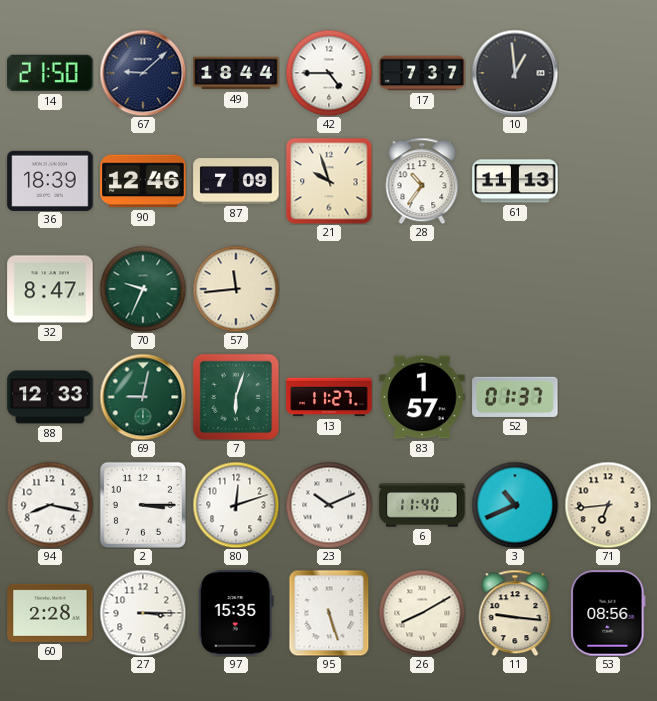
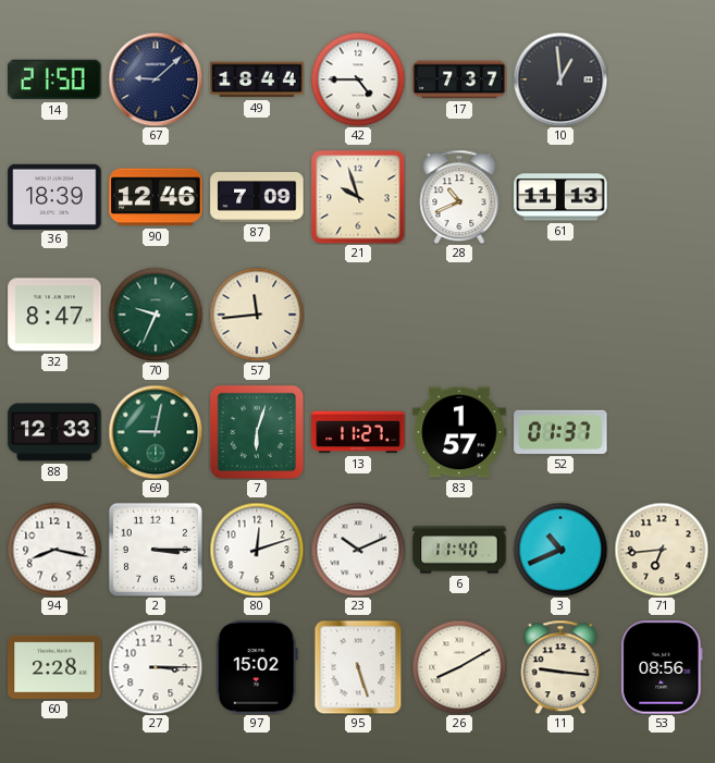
28: 10:36 -> 10:41
97: 15:35 -> 15:02
